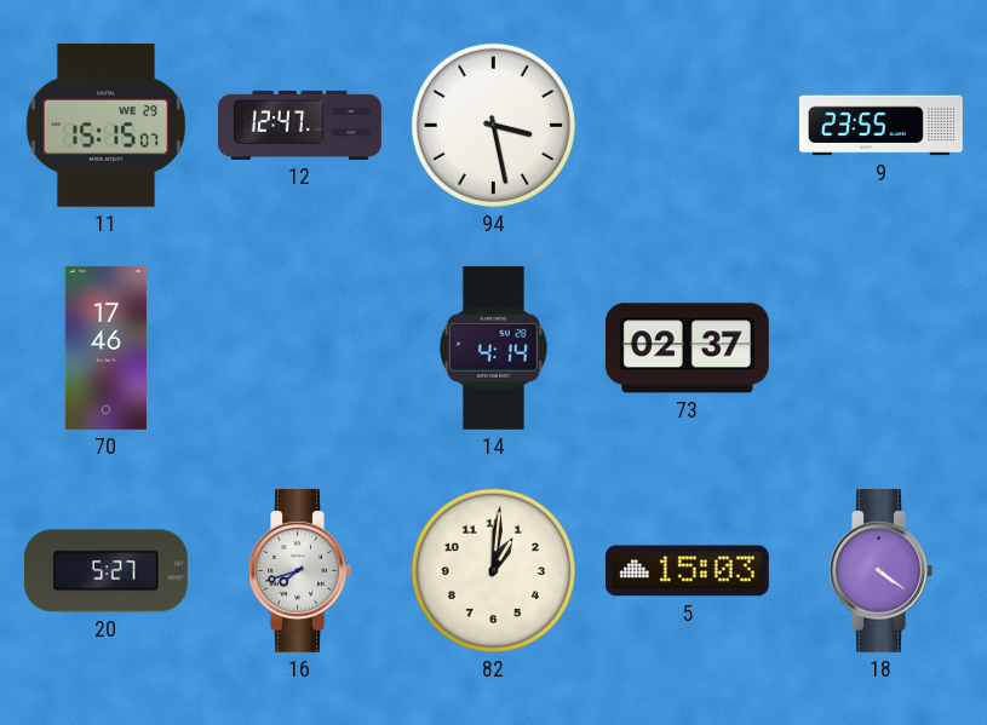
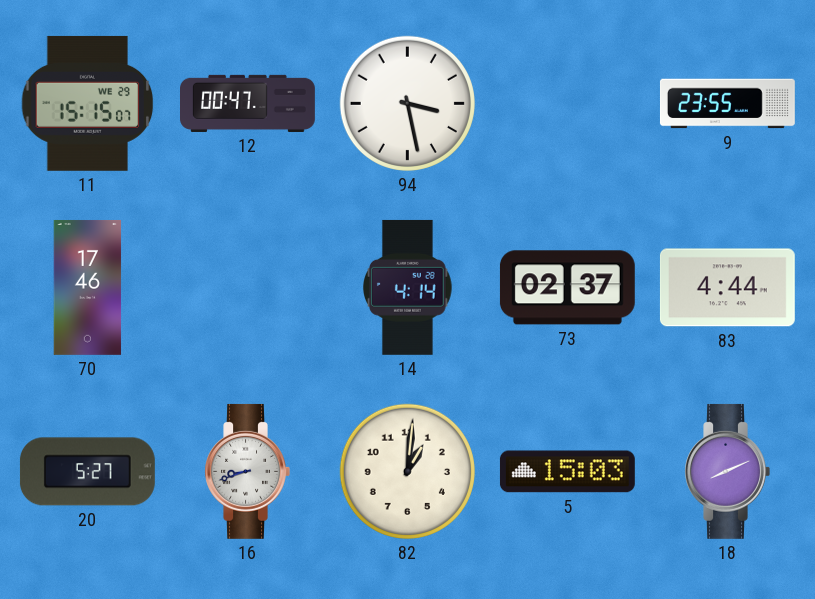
12: 12:47 -> 00:47
83: none -> 4:44
16: 7:42 -> 8:42
18: 4:21 -> 8:11
